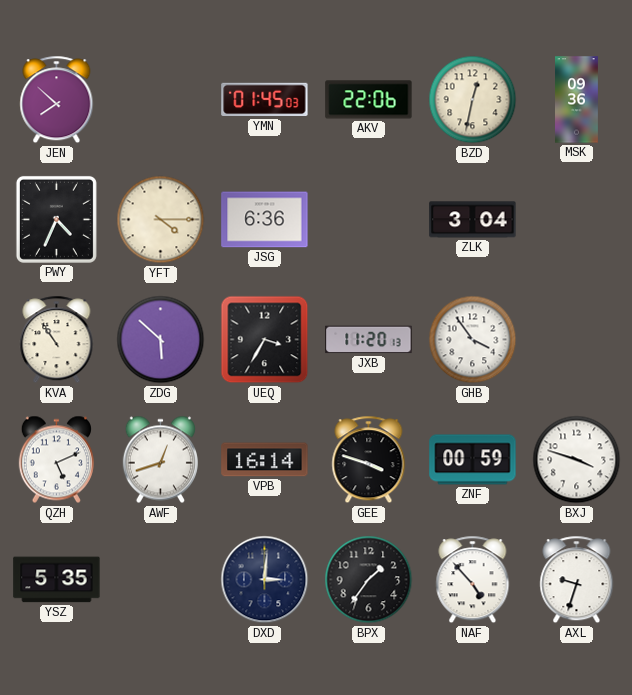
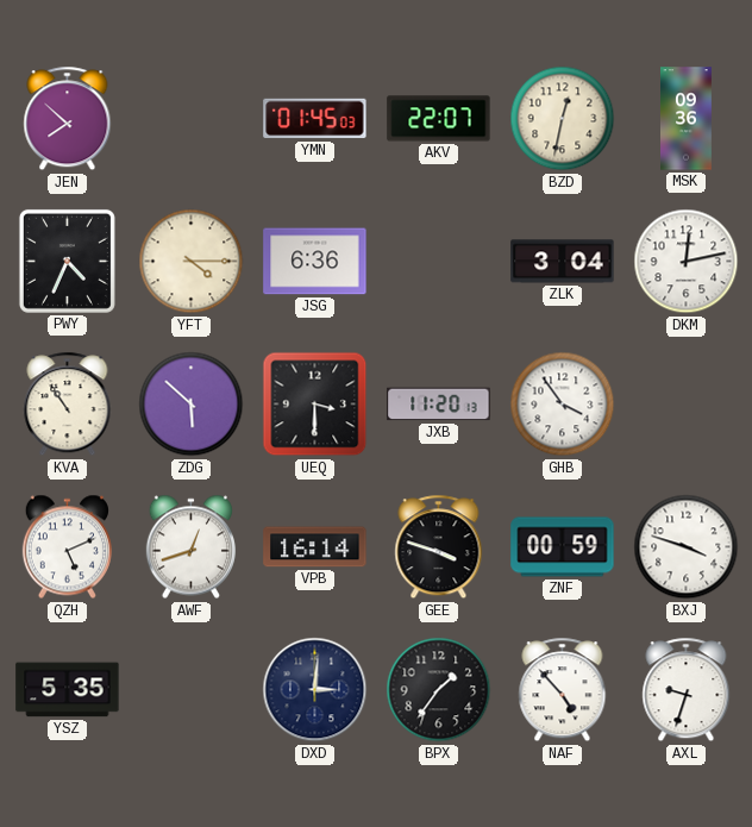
AKV: 22:06 -> 22:07
DKM: none -> 12:13
UEQ: 3:35 -> 3:30
